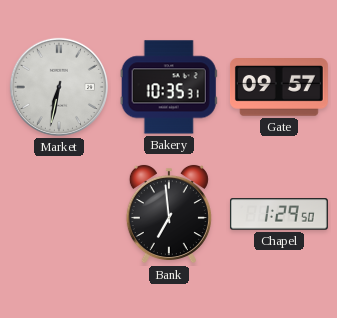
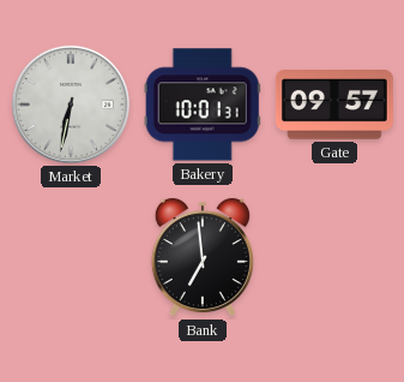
Bakery: 10:35 -> 10:01
Chapel: 1:29 -> none
